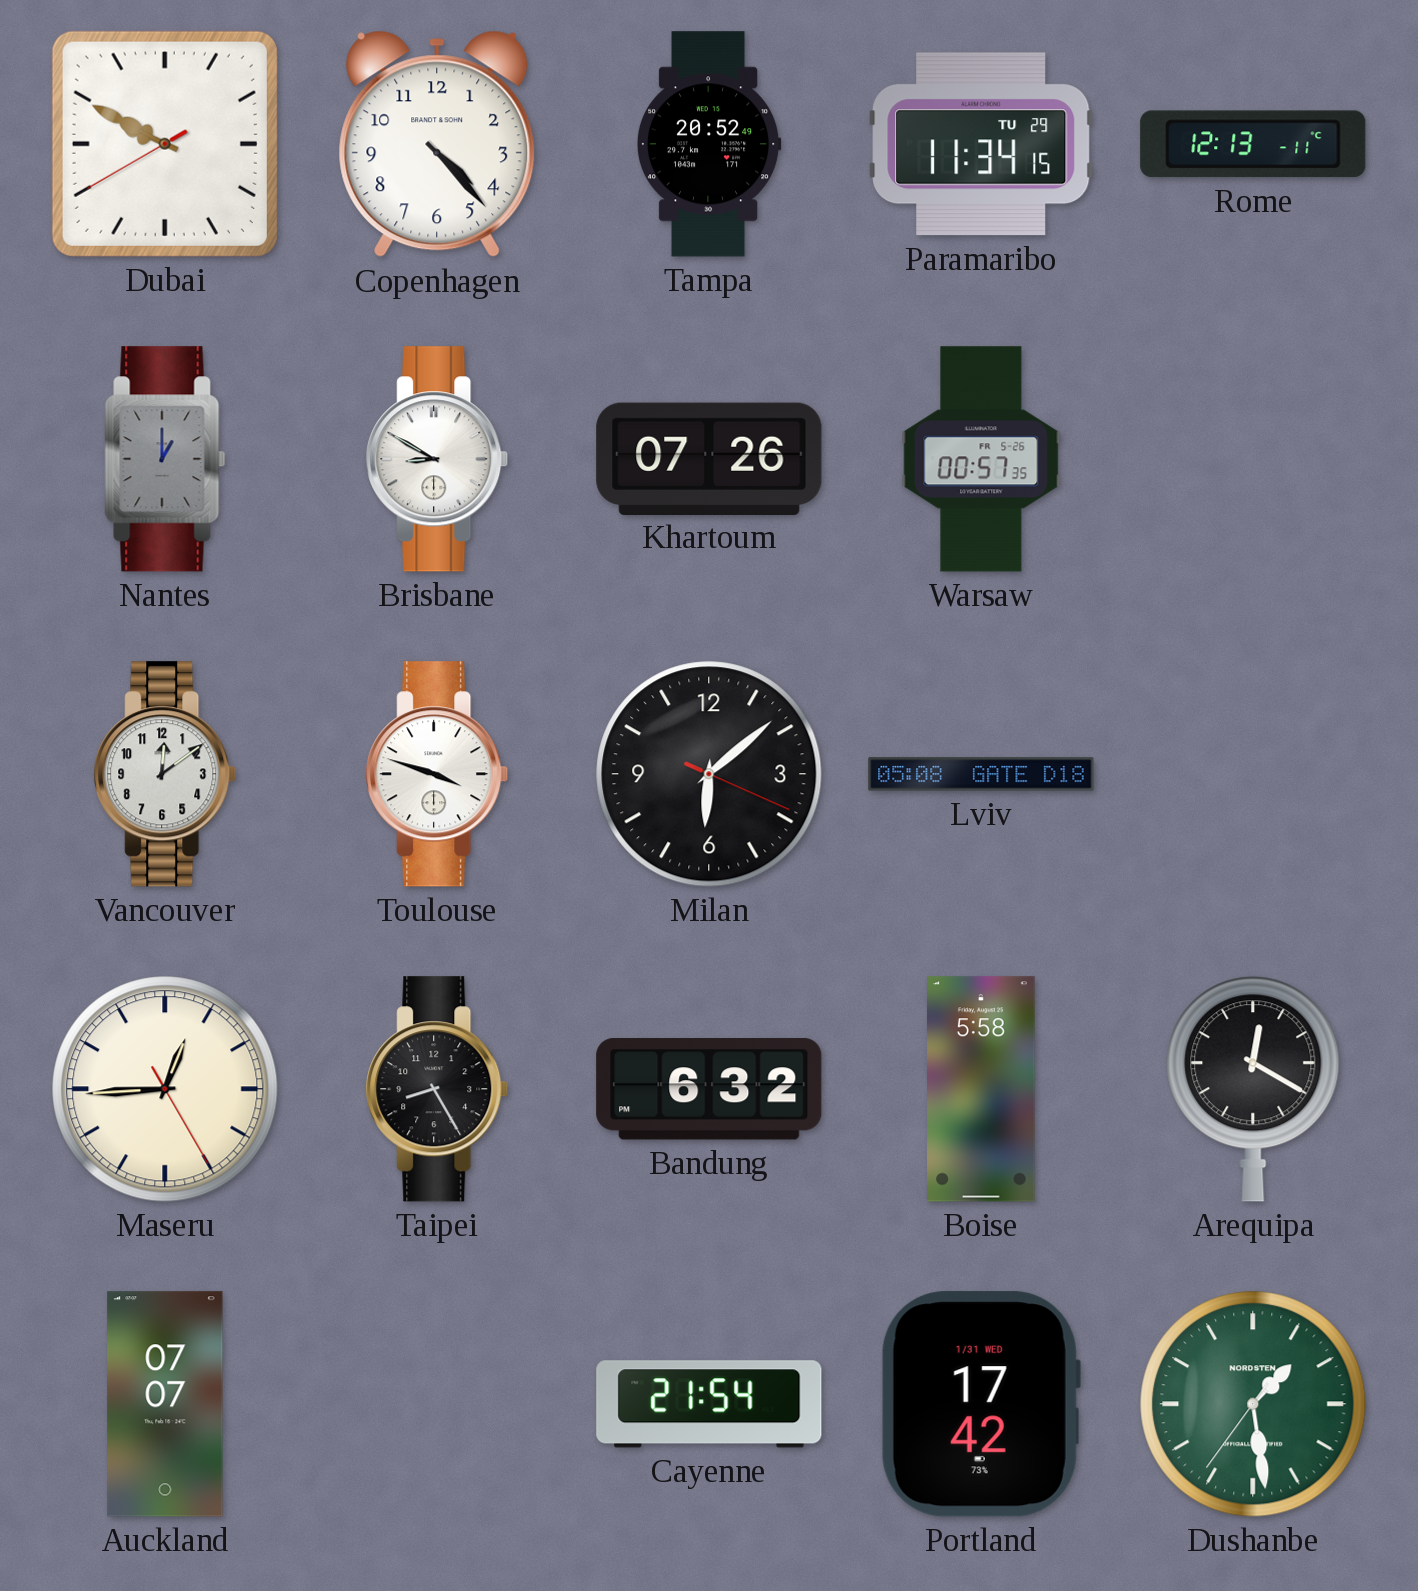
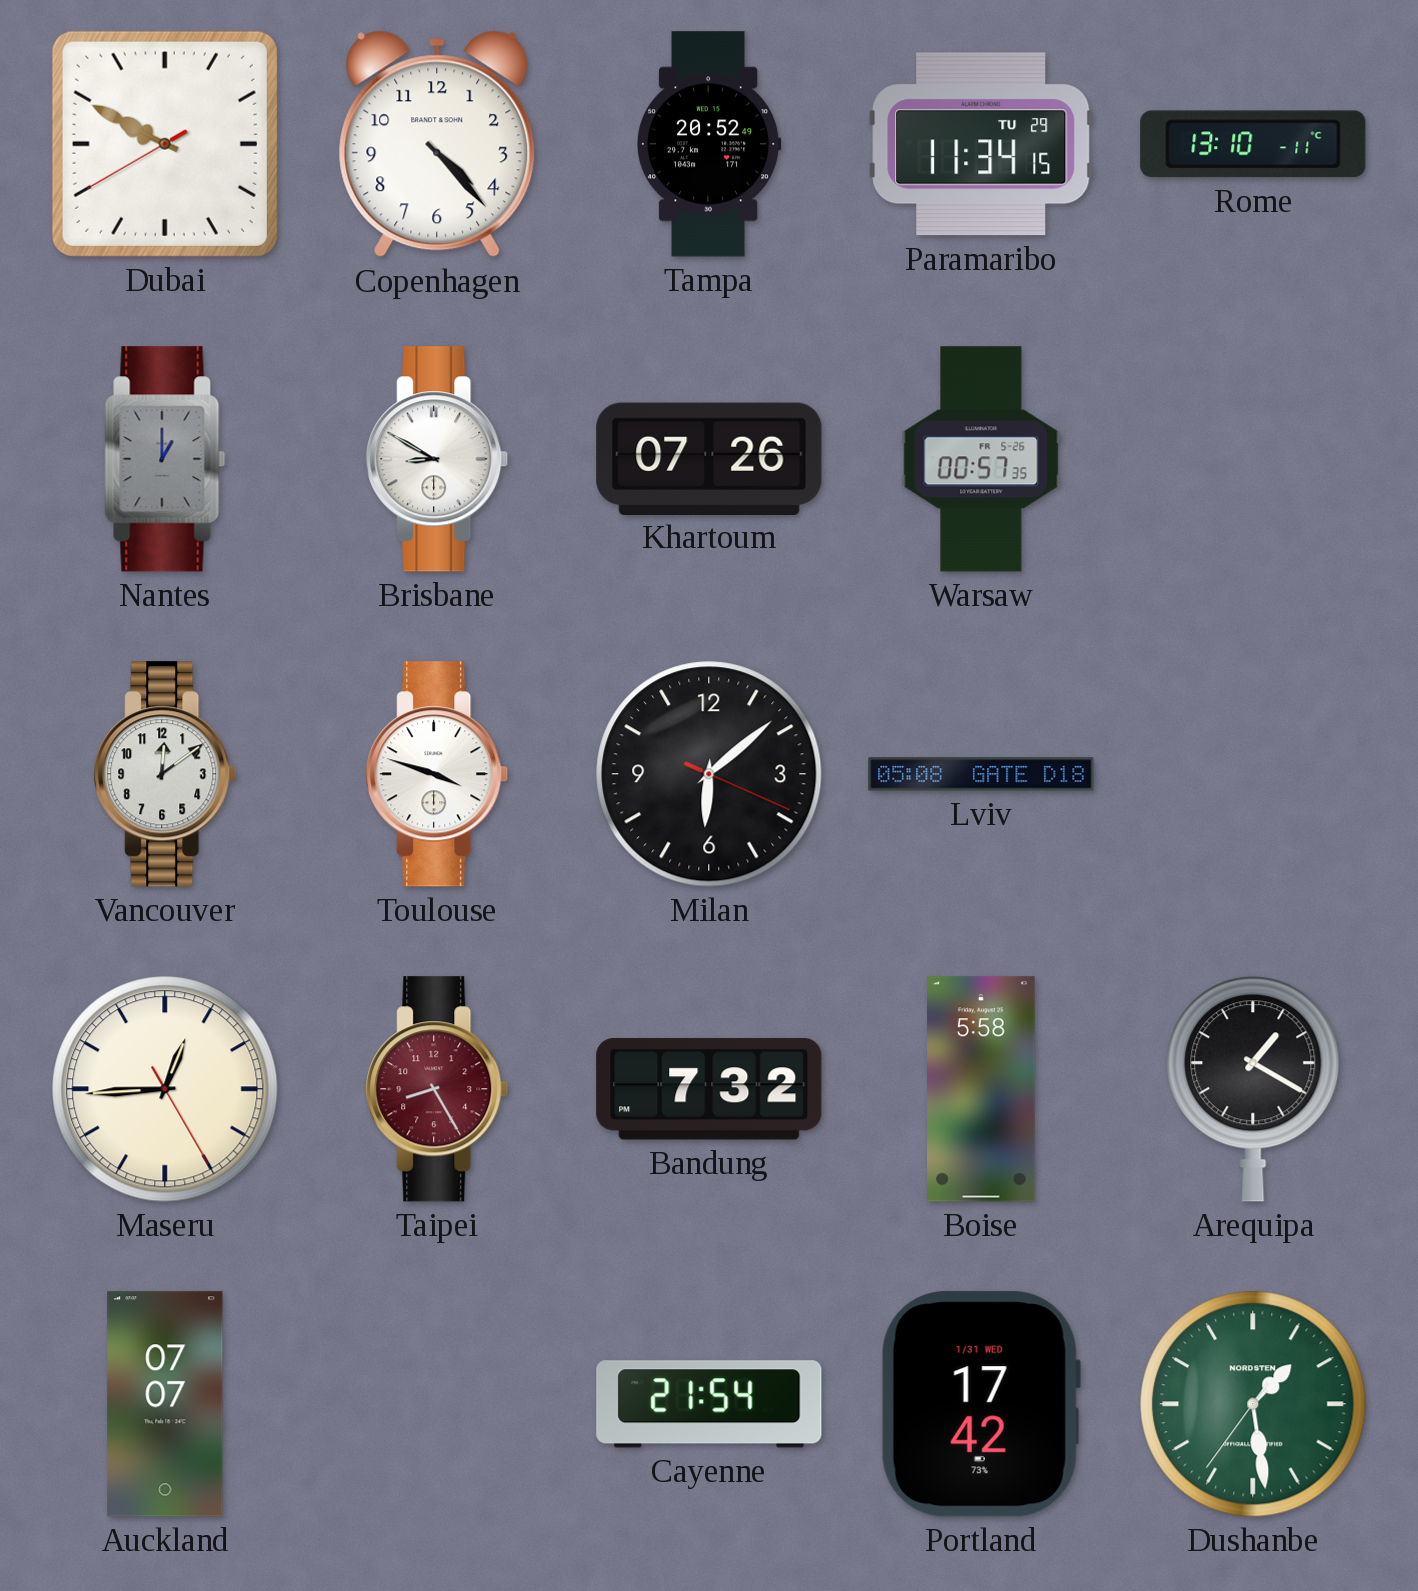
Rome: 12:13 -> 13:10
Taipei dial: black -> burgundy
Bandung: 6:32 -> 7:32
Arequipa: 12:20 -> 1:20
